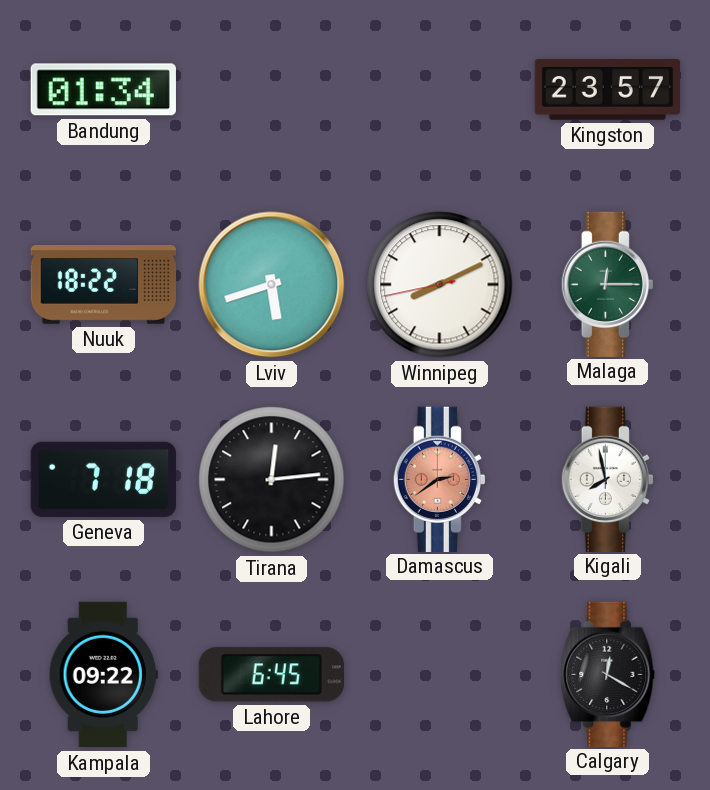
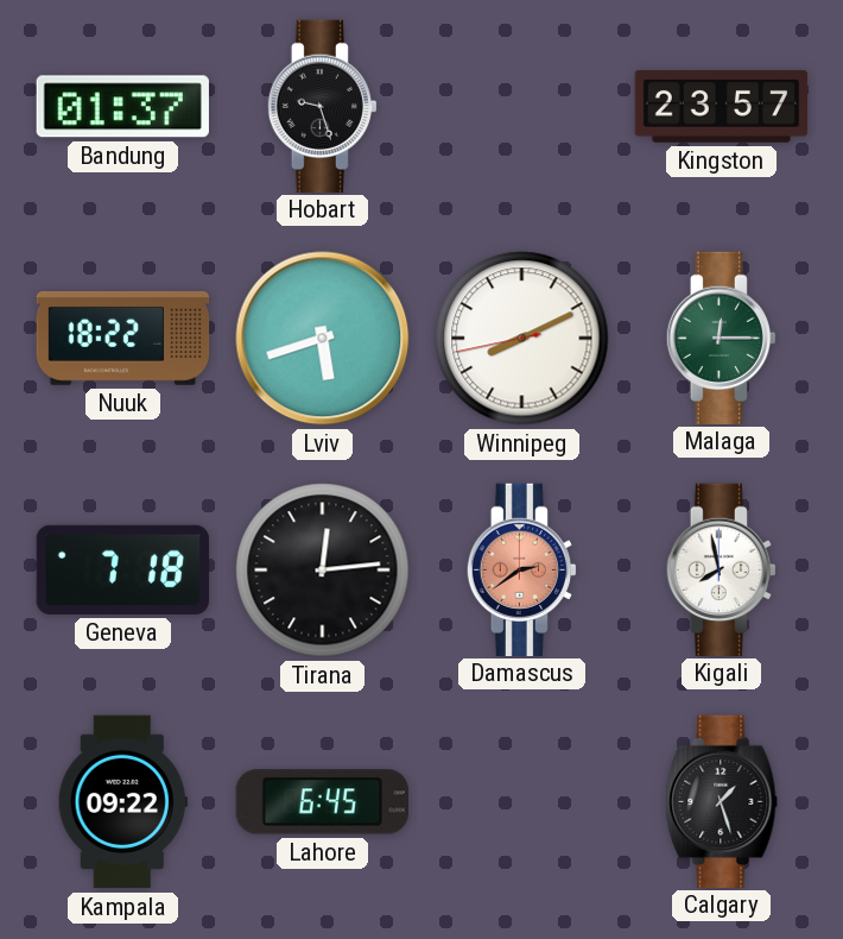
Bandung: 01:34 -> 01:37
Hobart: none -> 9:27
Calgary: 12:20 -> 1:27
